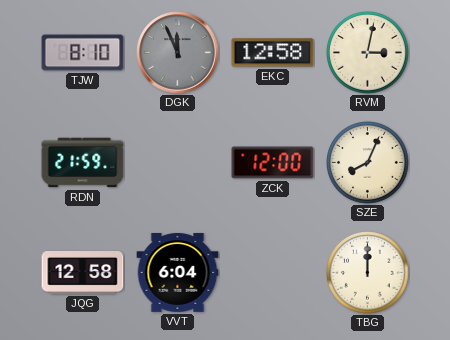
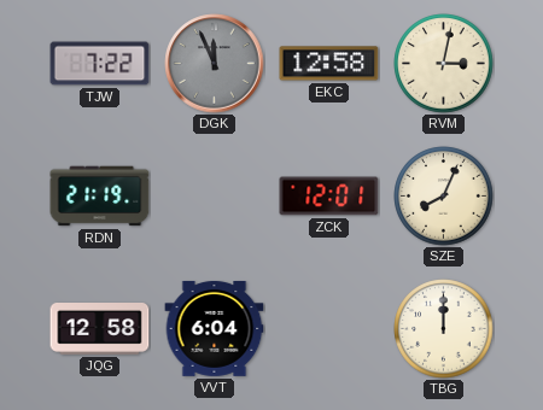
TJW: 8:10 -> 7:22
RDN: 21:59 -> 21:19
ZCK: 12:00 -> 12:01
